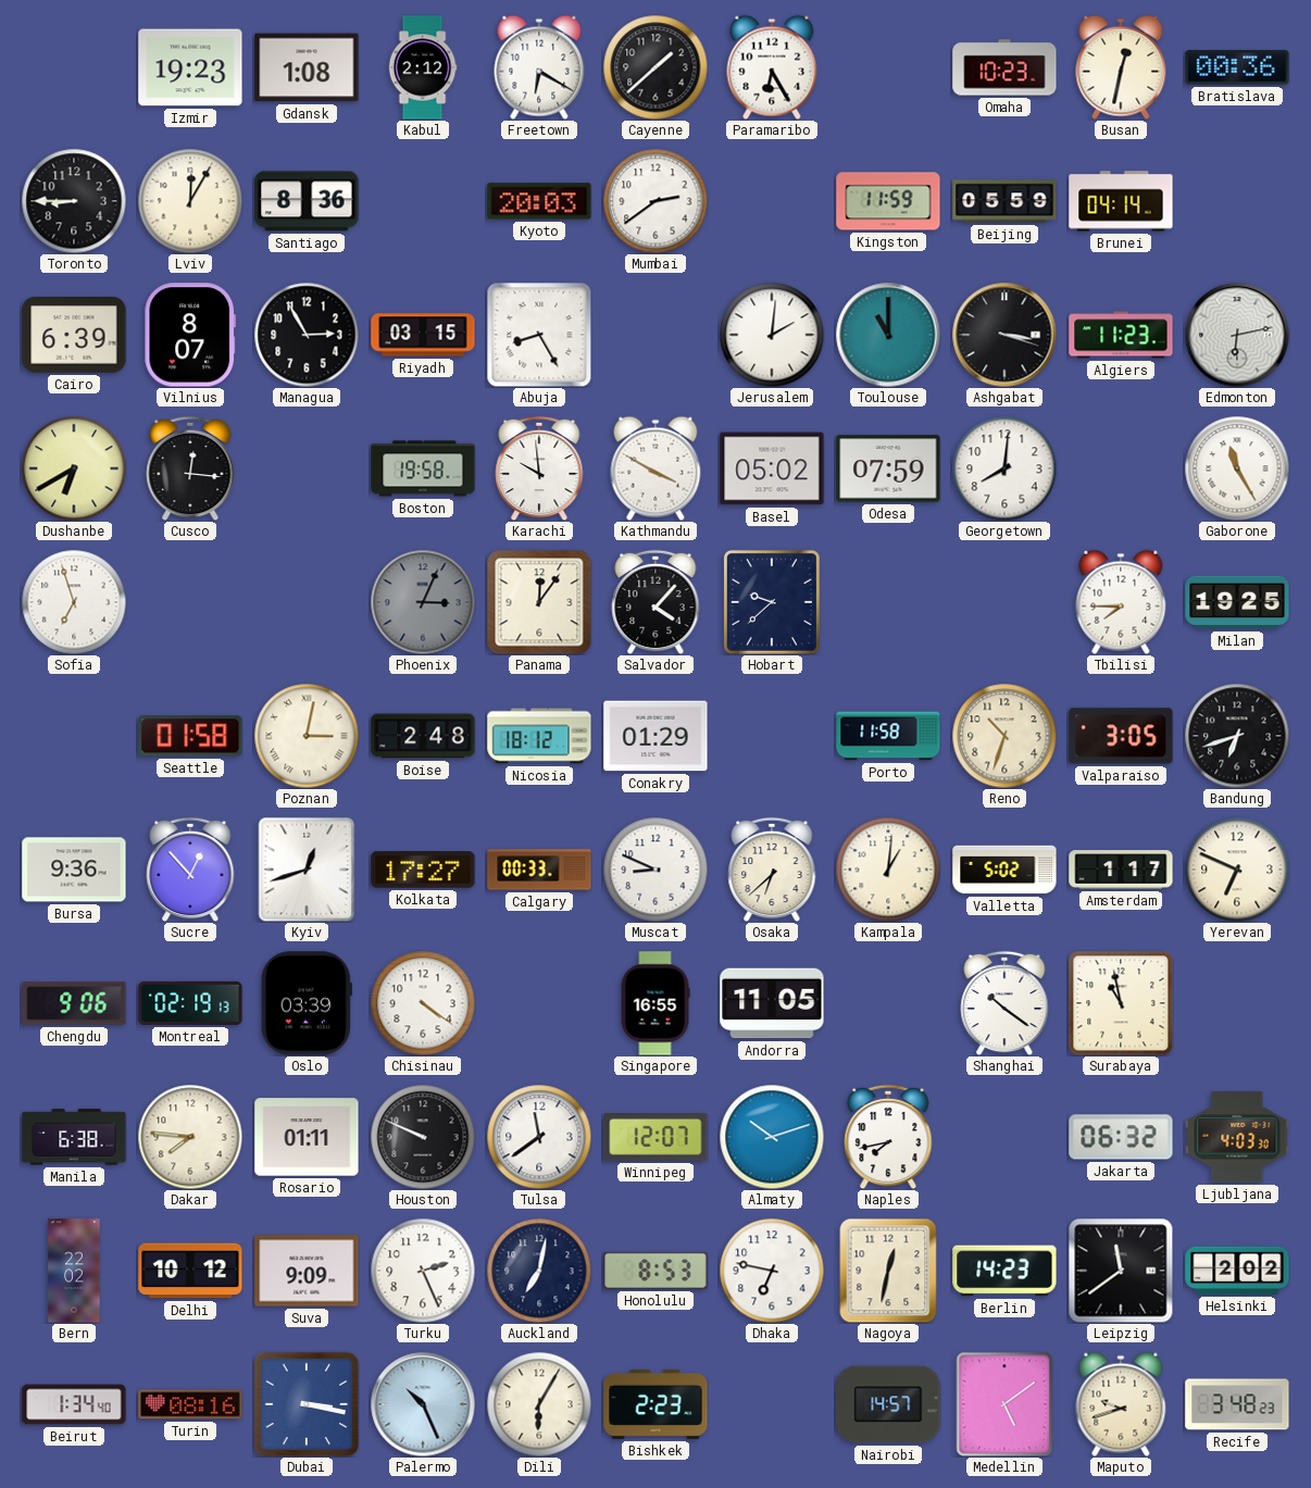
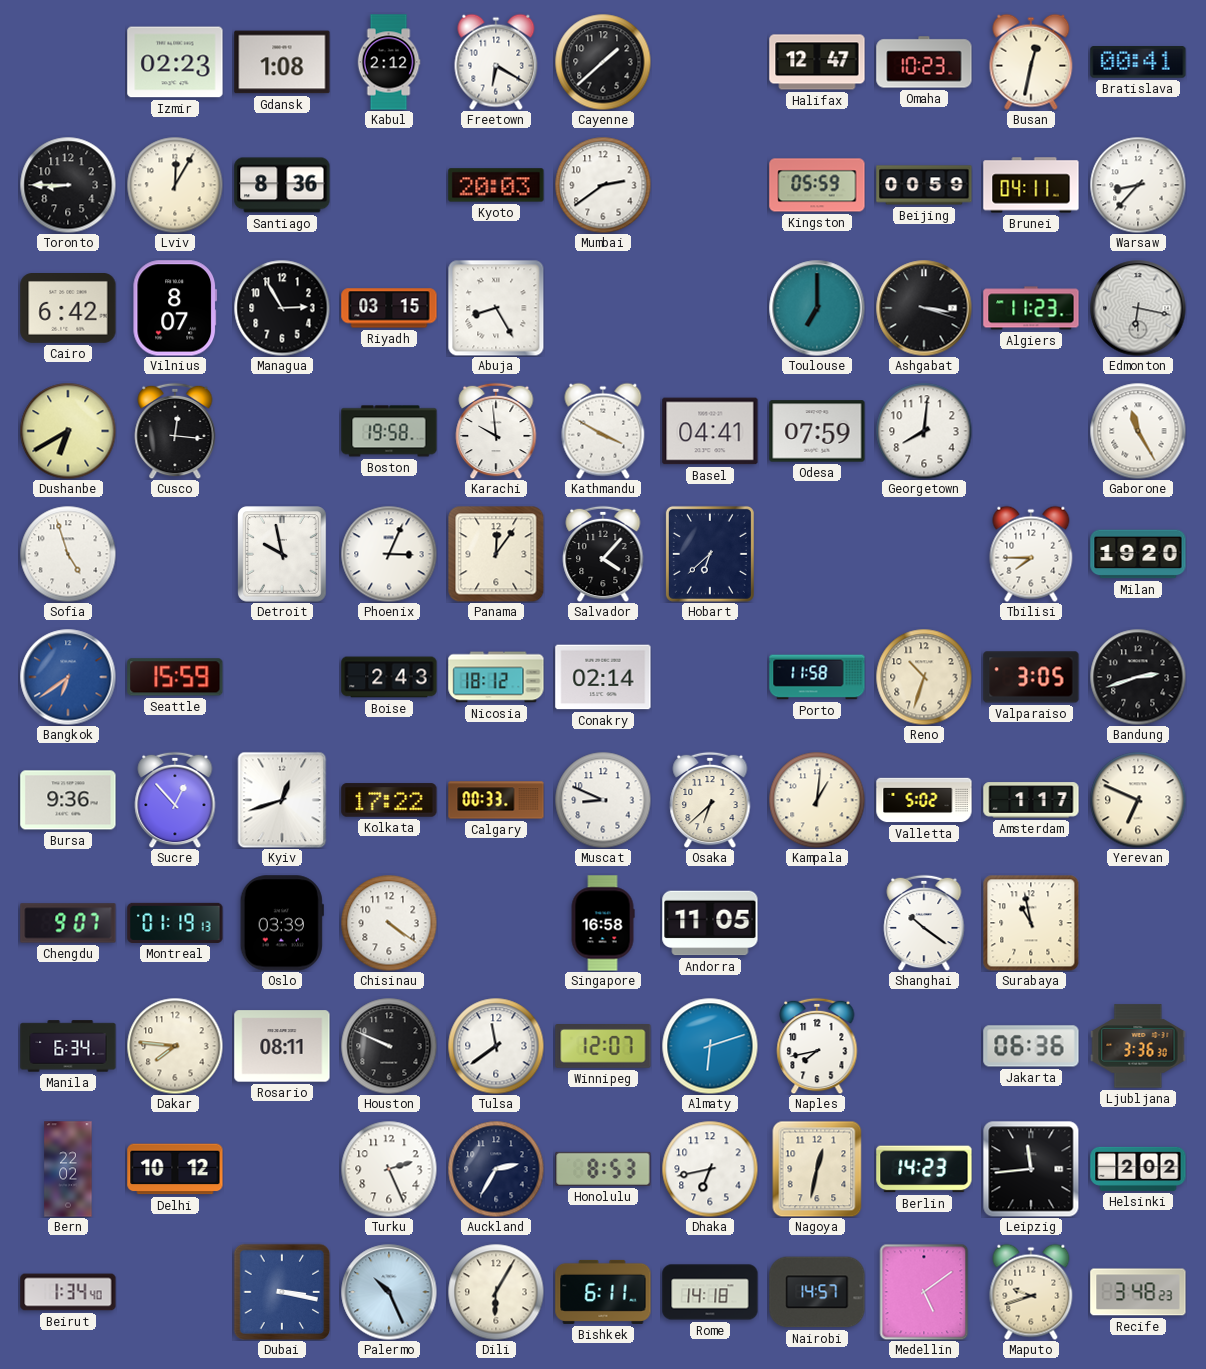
Izmir: 19:23 -> 02:23
Paramaribo: 6:25 -> none
Halifax: none -> 12:47
Bratislava: 00:36 -> 00:41
Kingston: 11:59 -> 05:59
Beijing: 05:59 -> 00:59
Brunei: 04:14 -> 04:11
Warsaw: none -> 8:37
Cairo: 6:39 -> 6:42
Jerusalem: 2:01 -> none
Toulouse: 11:00 -> 7:00
Edmonton: 6:13 -> 6:17
Basel: 05:02 -> 04:41
Sofia: 6:57 -> 4:57
Detroit: none -> 9:58
Phoenix dial: grey -> white
Hobart: 9:38 -> 6:38
Milan: 19:25 -> 19:20
Bangkok: none -> 6:39
Seattle: 01:58 -> 15:59
Poznan: 3:02 -> none
Boise: 2:48 -> 2:43
Conakry: 01:29 -> 02:14
Bandung: 6:42 -> 2:42
Kolkata: 17:27 -> 17:22
Chengdu: 9:06 -> 9:07
Montreal: 02:19 -> 01:19
Singapore: 16:55 -> 16:58
Manila: 6:38 -> 6:34
Rosario: 01:11 -> 08:11
Almaty: 10:12 -> 6:12
Jakarta: 06:32 -> 06:36
Ljubljana: 4:03 -> 3:36
Suva: 9:09 -> none
Auckland: 7:02 -> 2:35
Dhaka: 6:47 -> 6:43
Leipzig: 11:39 -> 11:44
Turin: 08:16 -> none
Bishkek: 2:23 -> 6:11
Rome: none -> 14:18
